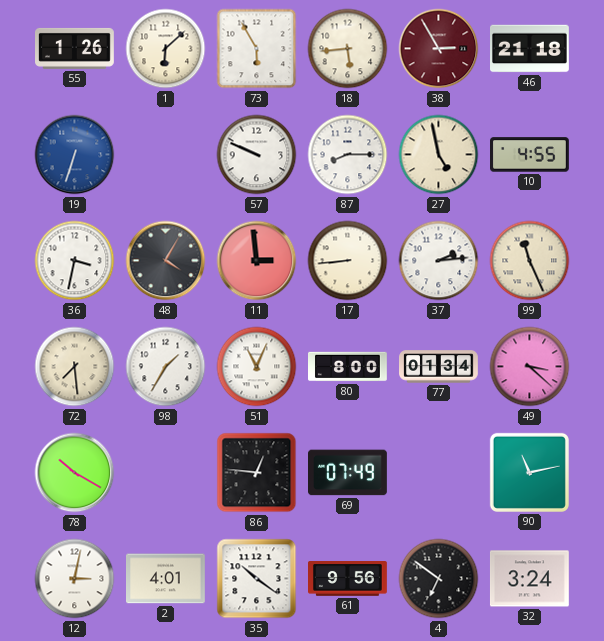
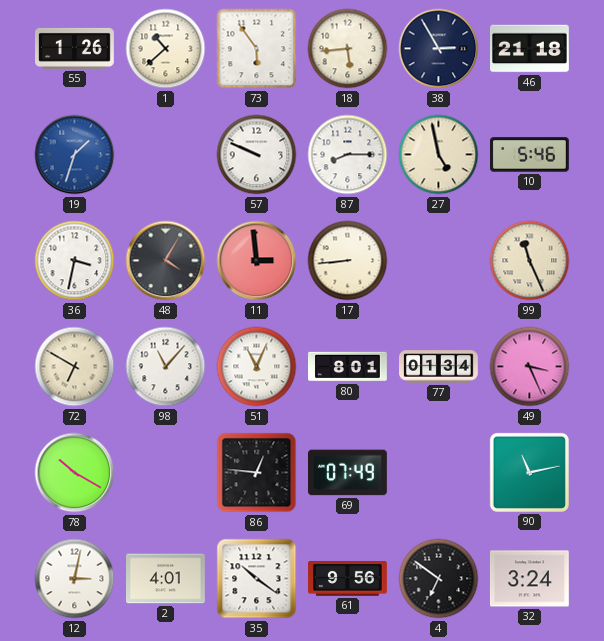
1: 6:08 -> 10:38
73: 5:55 -> 5:54
38 dial: burgundy -> navy
19: 6:33 -> 1:33
10: 4:55 -> 5:46
37: 2:14 -> none
72: 7:29 -> 6:50
98: 1:35 -> 11:07
80: 8:00 -> 8:01
49: 3:22 -> 3:26
